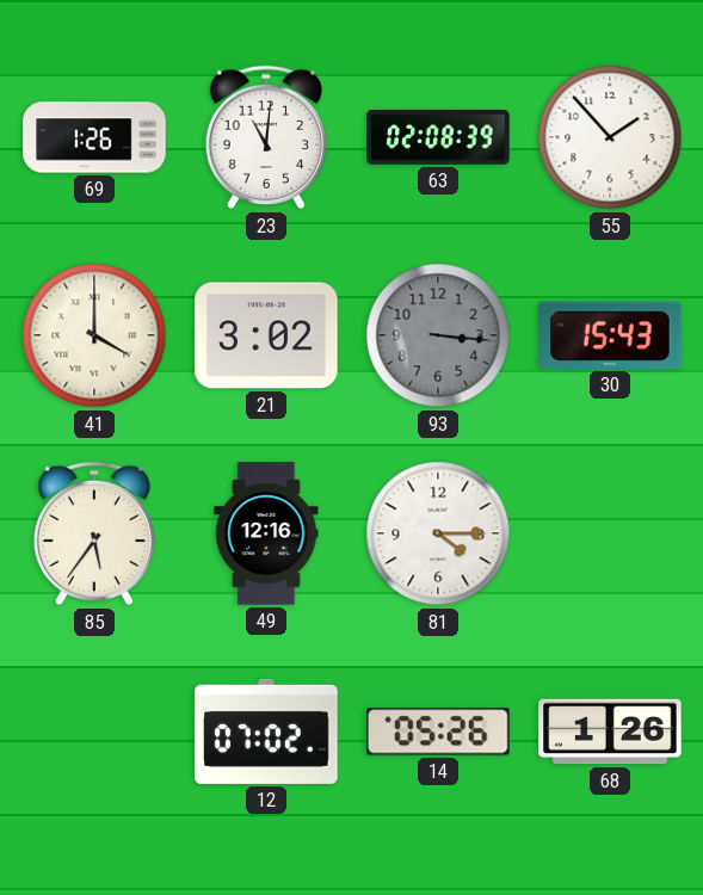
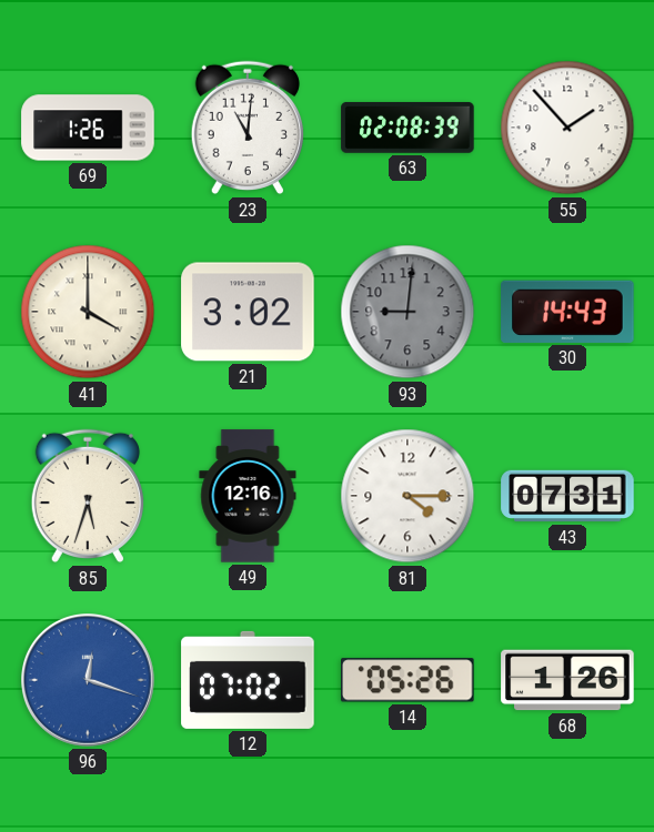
93: 3:16 -> 9:01
30: 15:43 -> 14:43
85: 5:36 -> 5:33
43: none -> 07:31
96: none -> 12:18
